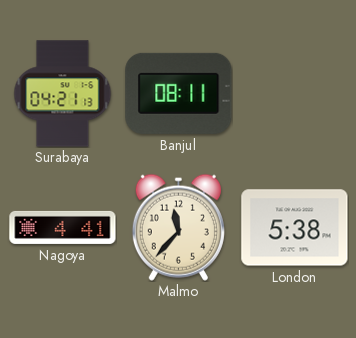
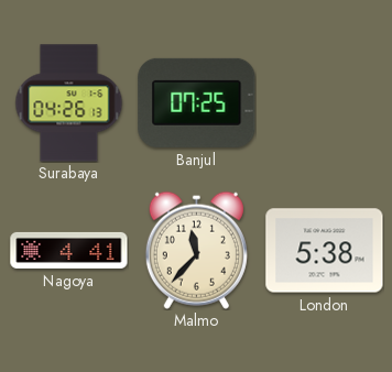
Surabaya: 04:21 -> 04:26
Banjul: 08:11 -> 07:25
